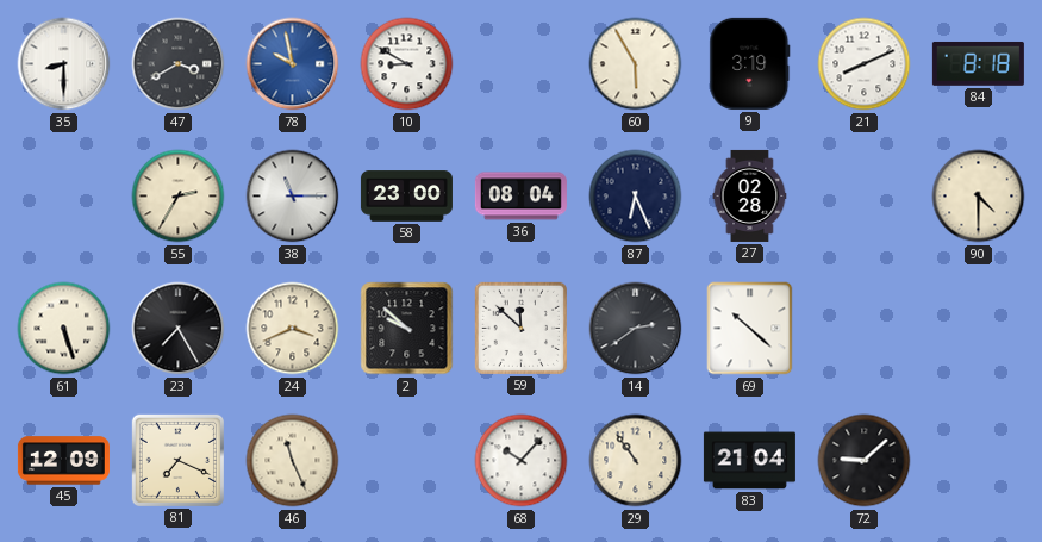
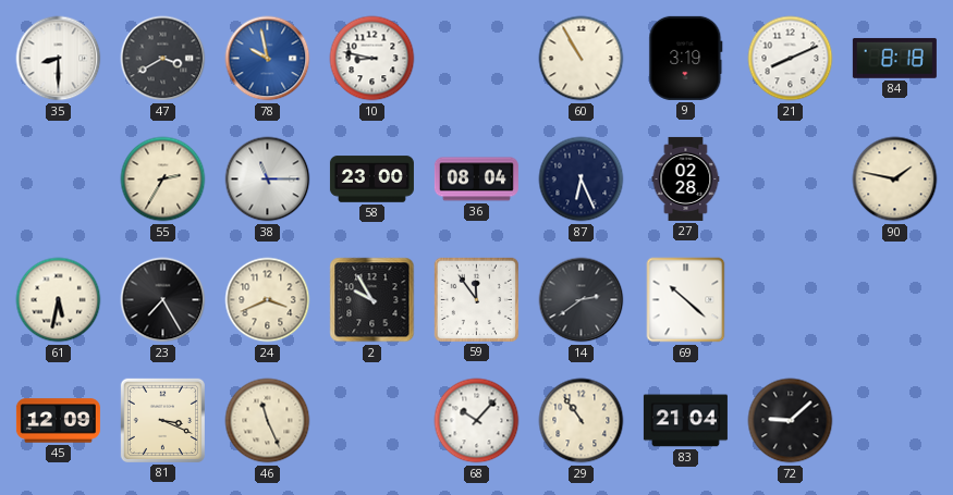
10: 8:50 -> 8:47
60: 5:55 -> 10:55
90: 4:30 -> 1:47
61: 5:27 -> 5:32
2: 9:52 -> 9:55
59: 11:52 -> 11:54
81: 7:19 -> 3:19
